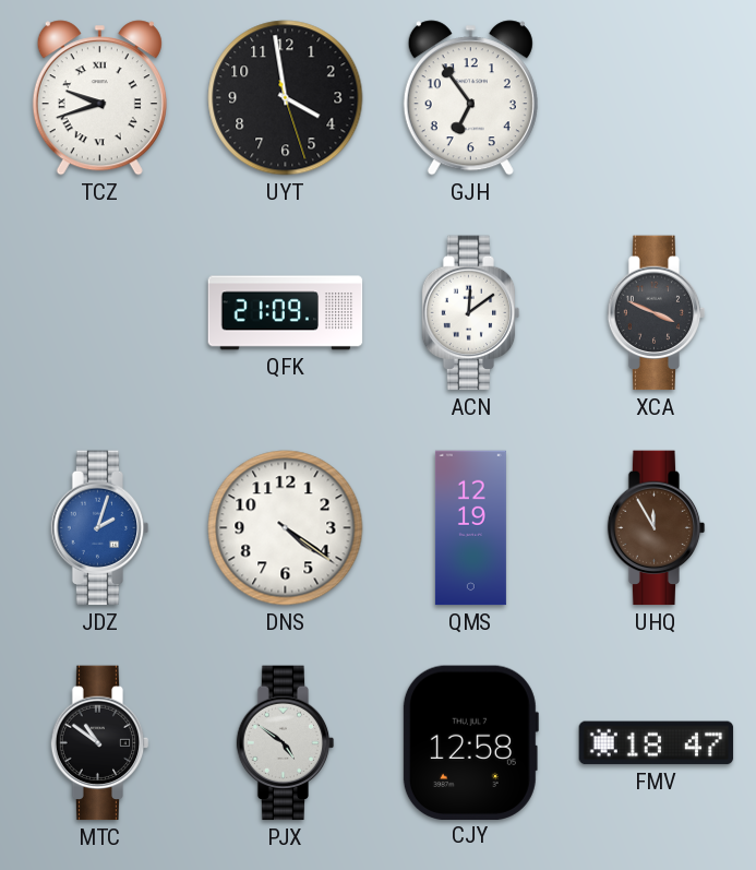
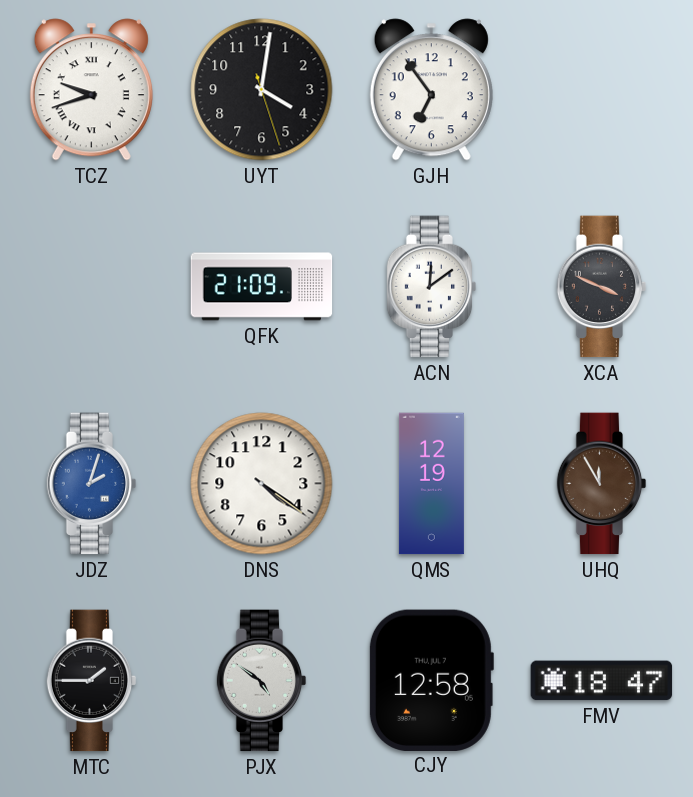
UYT: 3:58 -> 4:01
MTC: 10:51 -> 1:45
